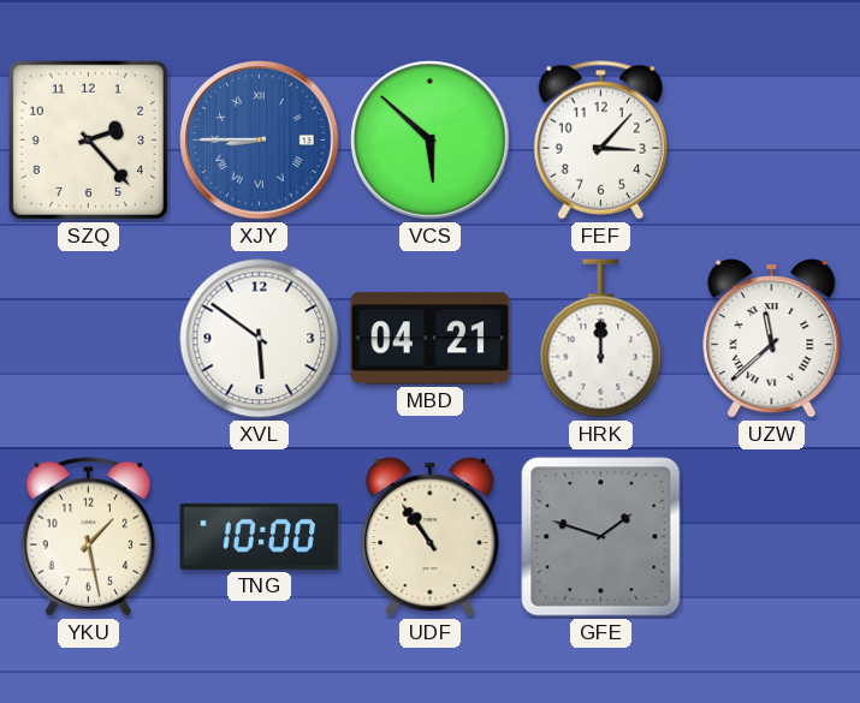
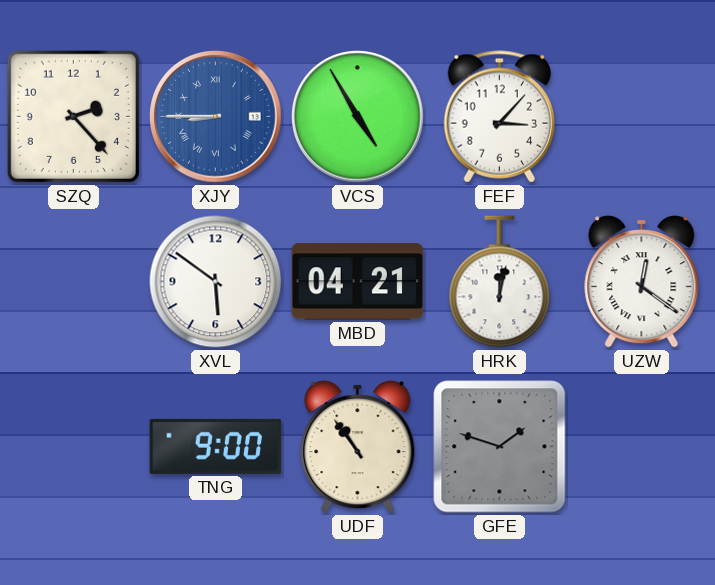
VCS: 5:52 -> 4:55
HRK: 12:00 -> 12:02
UZW: 11:38 -> 12:21
YKU: 1:28 -> none
TNG: 10:00 -> 9:00
